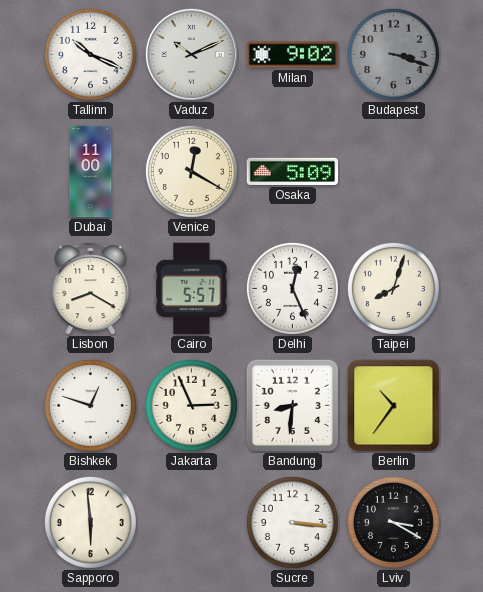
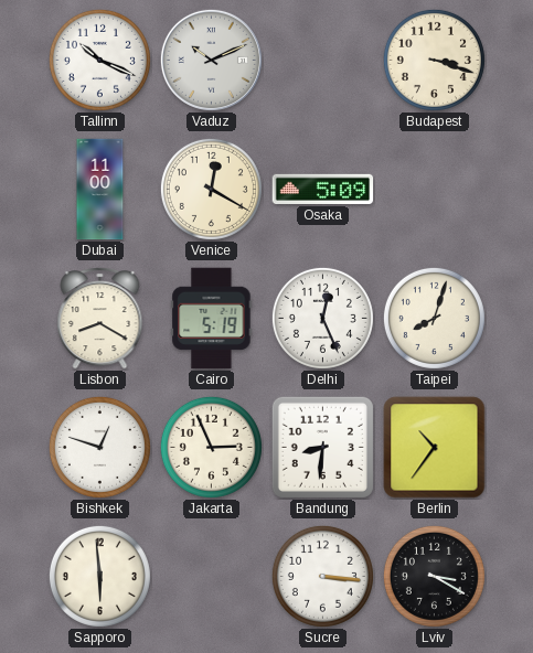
Milan: 9:02 -> none
Budapest dial: grey -> cream
Cairo: 5:57 -> 5:19
